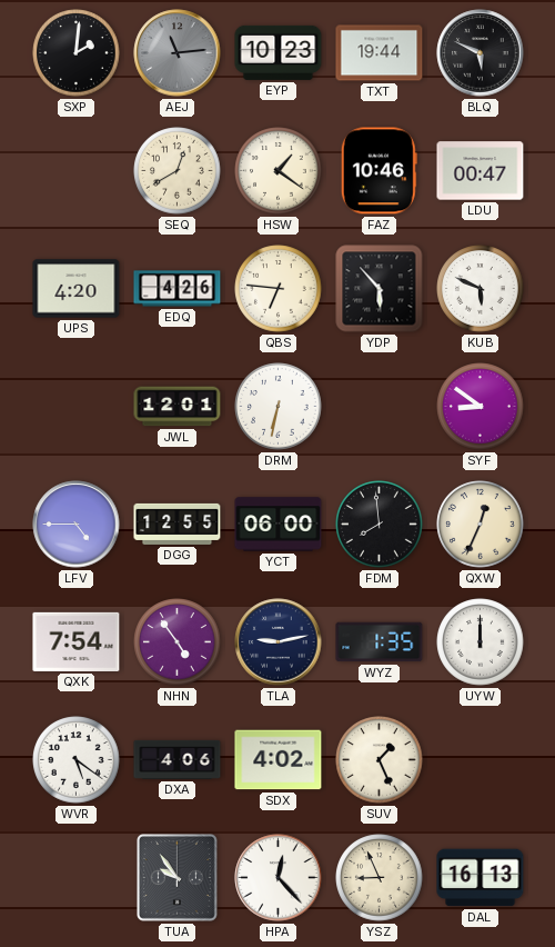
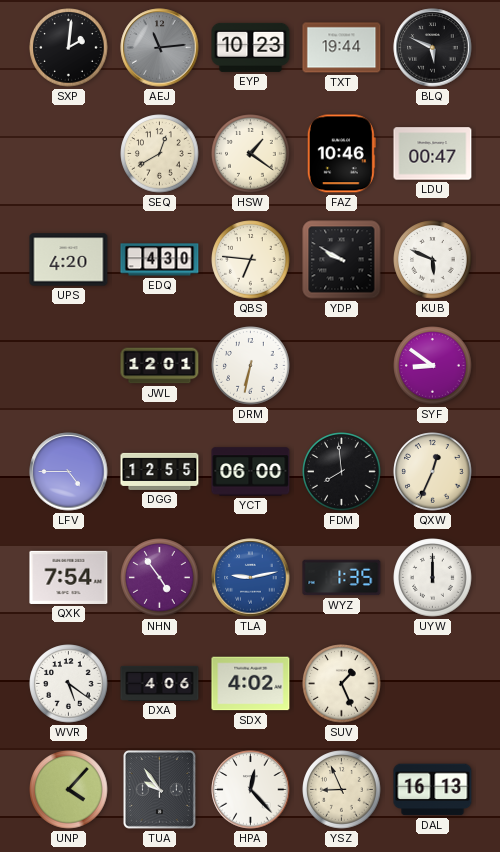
EDQ: 4:26 -> 4:30
YDP: 5:53 -> 9:50
TLA dial: navy -> blue
UNP: none -> 4:07
